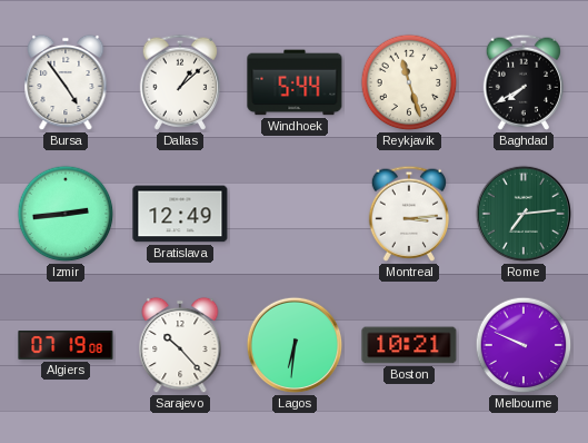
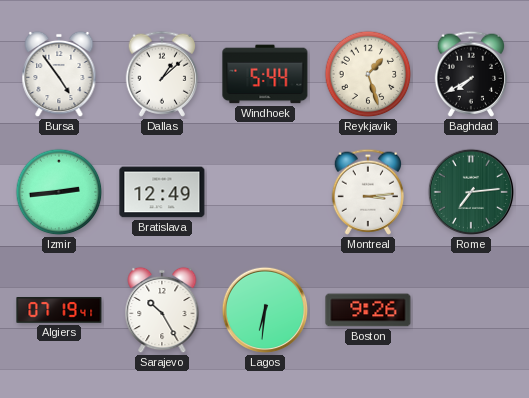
Reykjavik: 11:27 -> 1:27
Algiers: 07:19:08 -> 07:19:41
Sarajevo: 10:23 -> 10:25
Boston: 10:21 -> 9:26
Melbourne: 9:49 -> none
